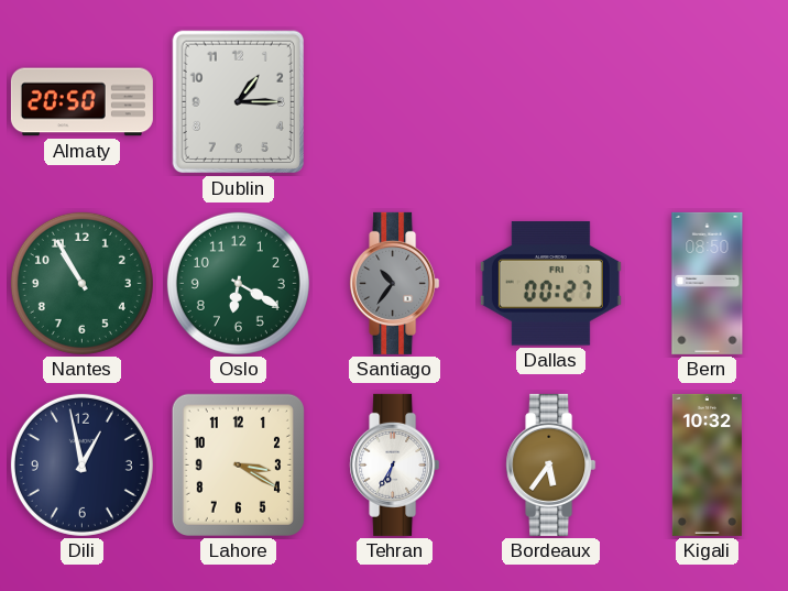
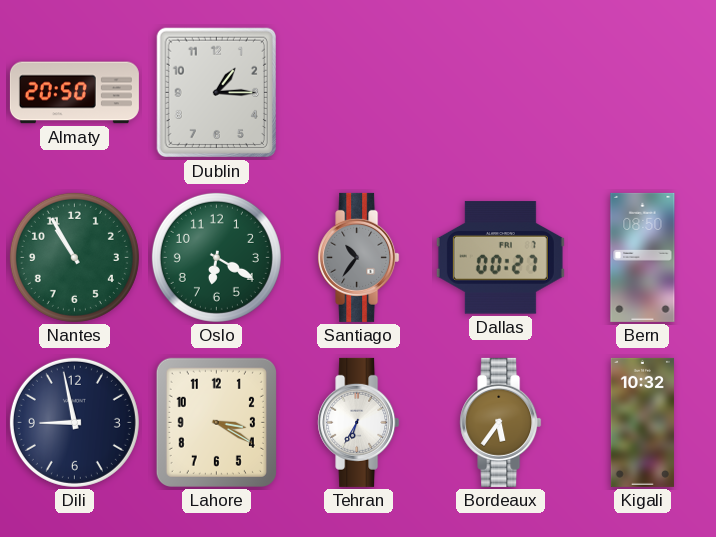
Dili: 12:58 -> 8:58
